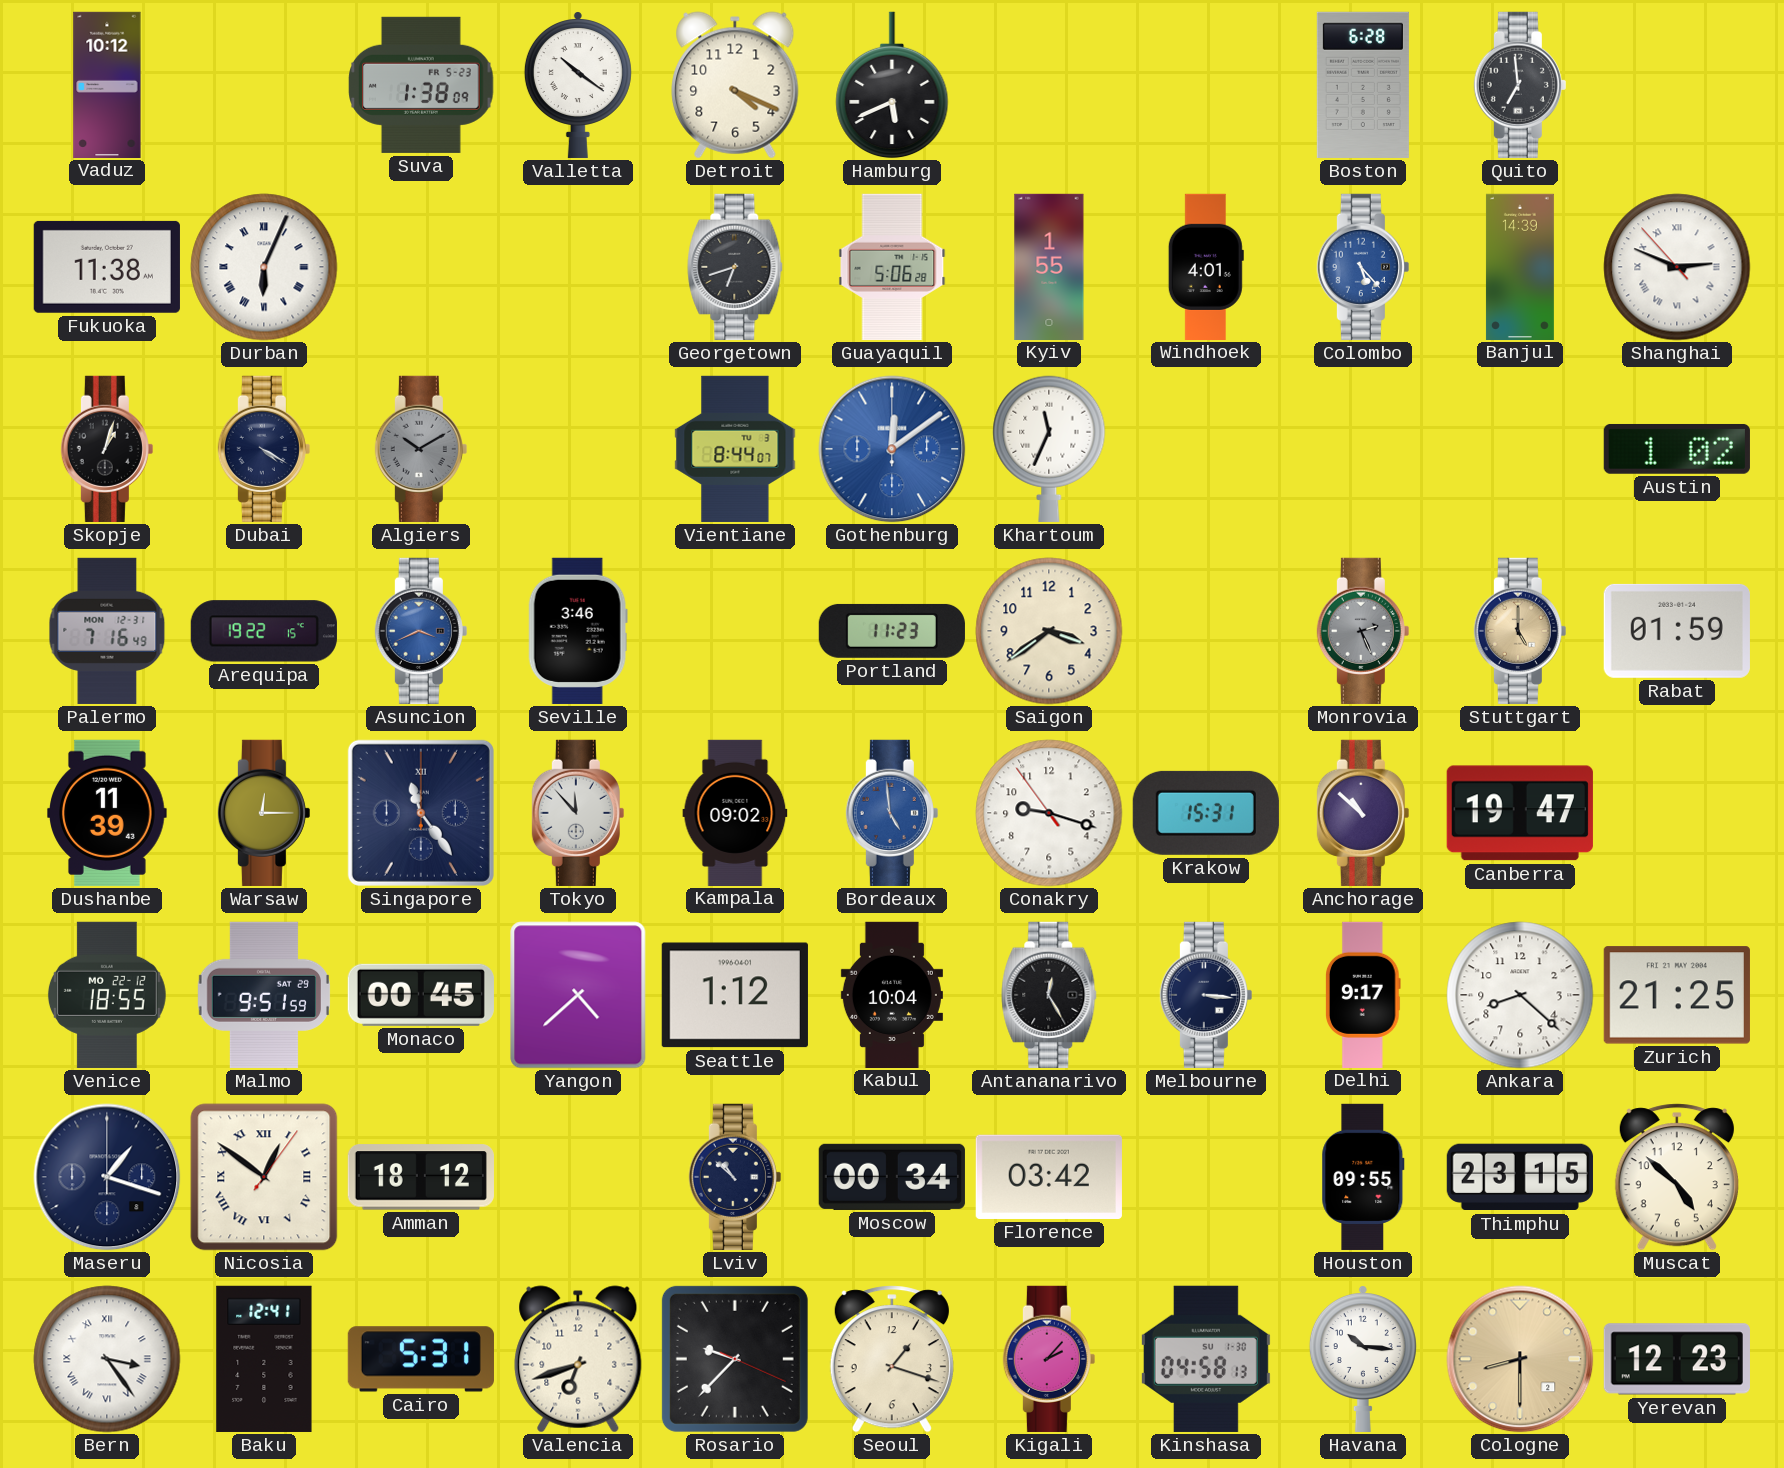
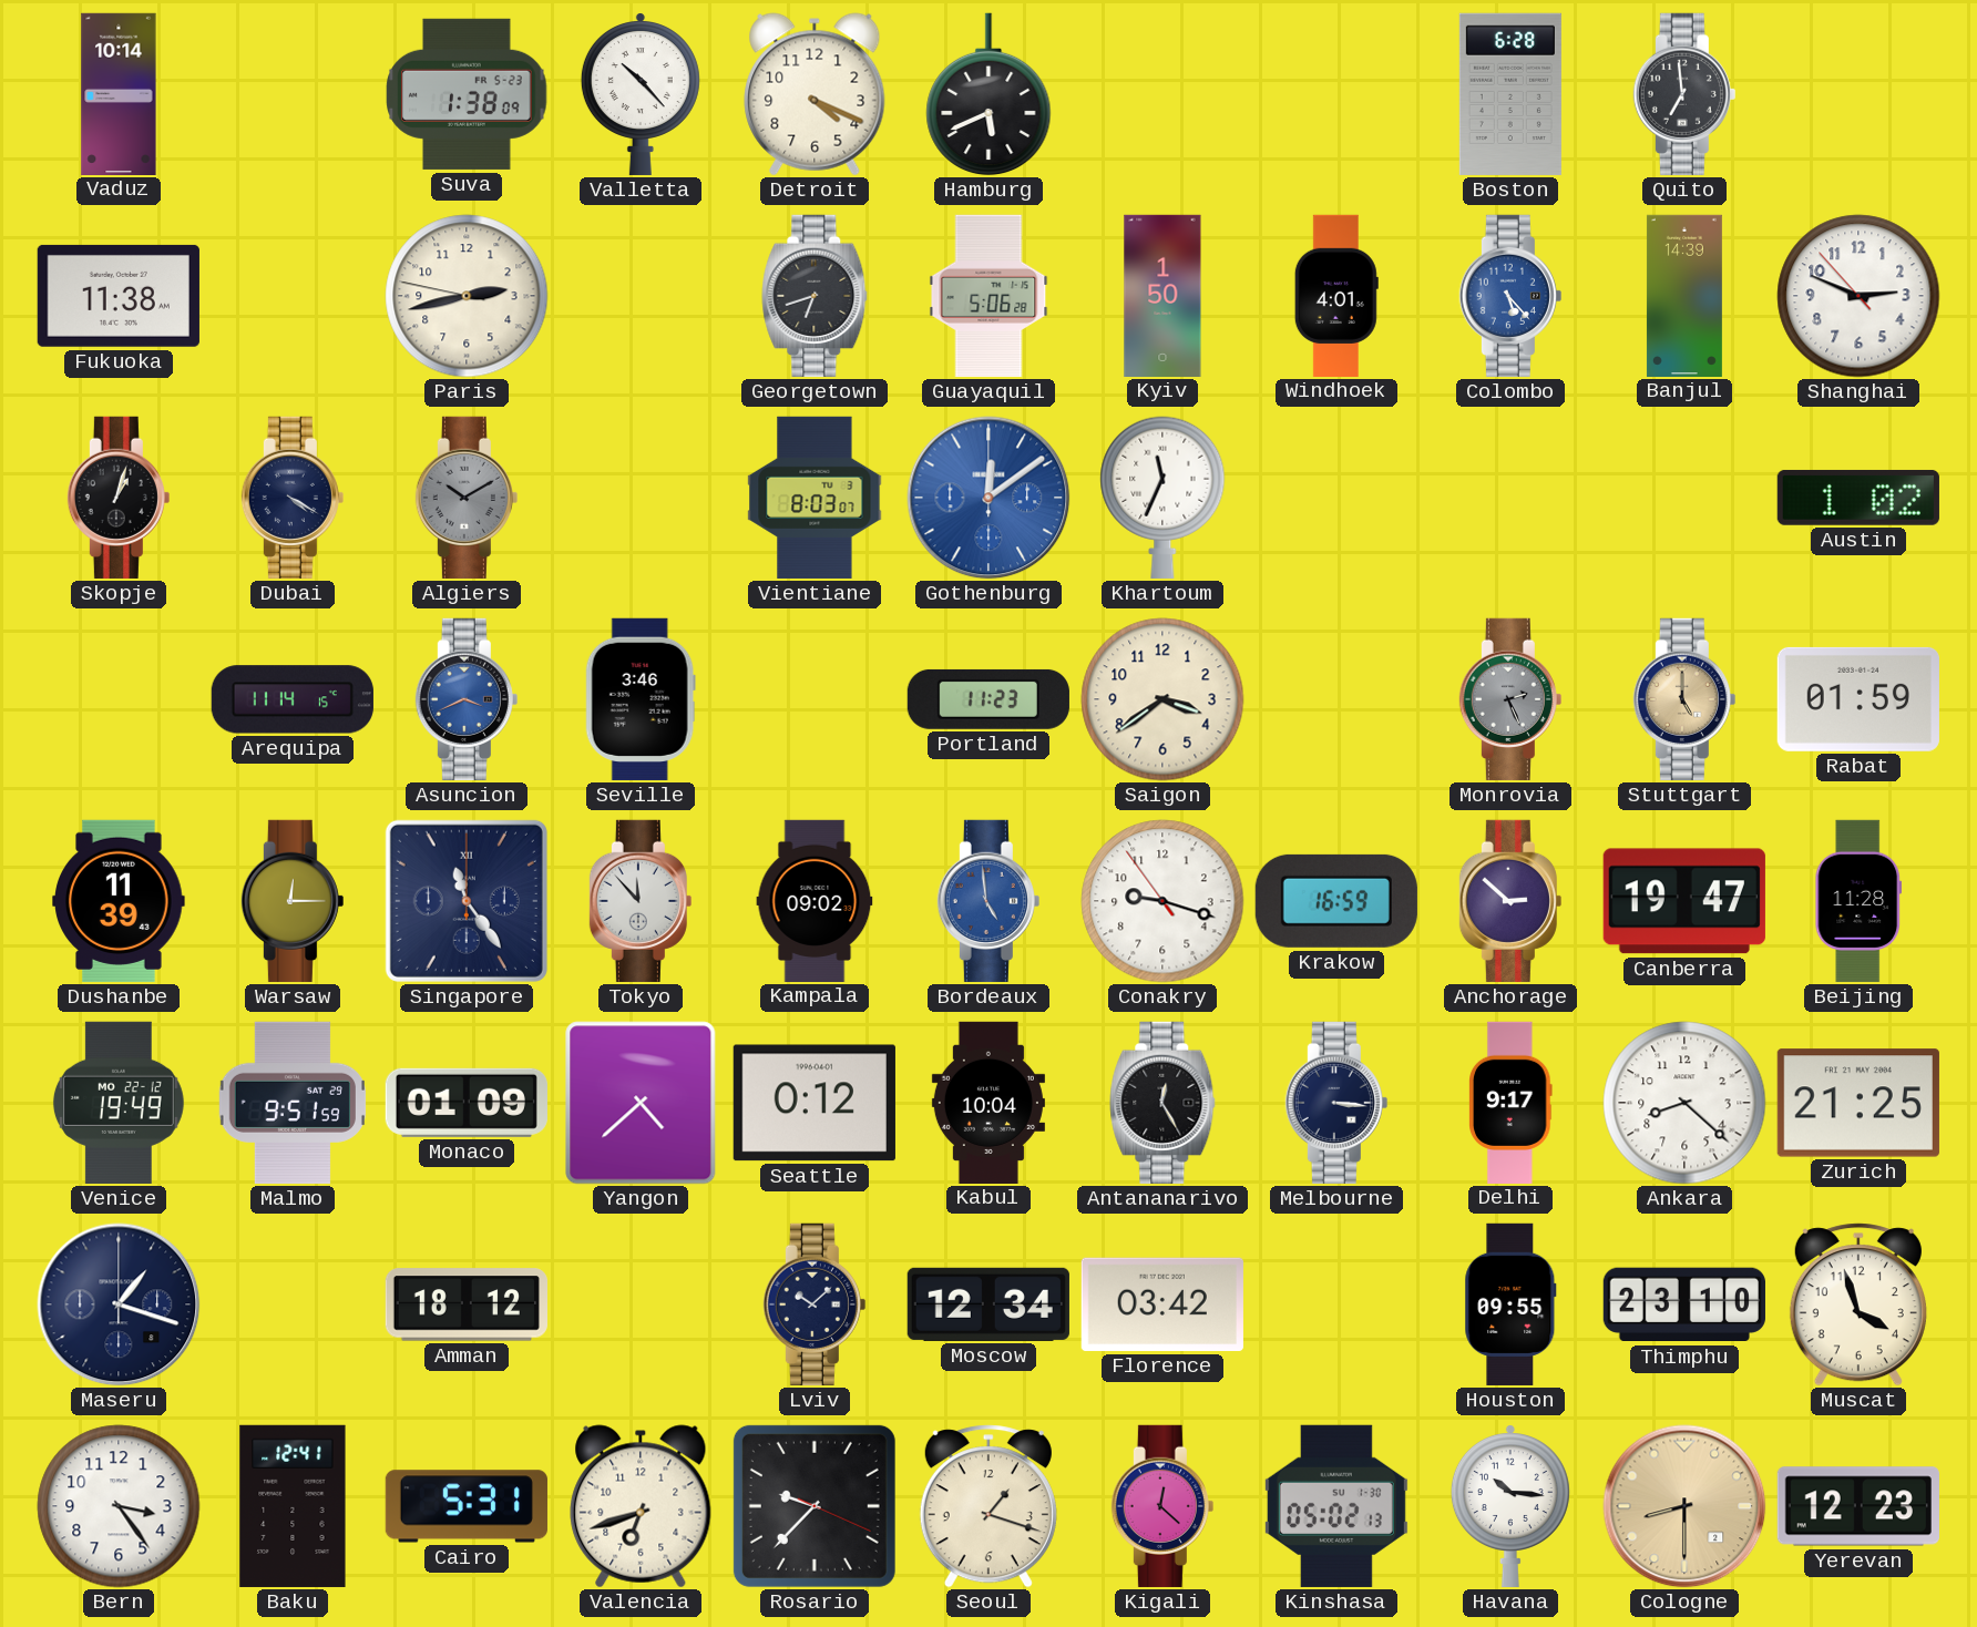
Vaduz: 10:12 -> 10:14
Valletta: 10:21 -> 10:23
Durban: 6:04 -> none
Paris: none -> 2:42
Kyiv: 1:55 -> 1:50
Shanghai numerals: Roman -> Arabic
Vientiane: 8:44 -> 8:03
Palermo: 7:16 -> none
Arequipa: 19:22 -> 11:14
Krakow: 15:31 -> 16:59
Anchorage: 10:52 -> 2:52
Beijing: none -> 11:28
Venice: 18:55 -> 19:49
Monaco: 00:45 -> 01:09
Seattle: 1:12 -> 0:12
Nicosia: 12:51 -> none
Lviv: 10:52 -> 10:08
Moscow: 00:34 -> 12:34
Thimphu: 23:15 -> 23:10
Muscat: 4:52 -> 3:57
Bern numerals: Roman -> Arabic
Kigali: 2:07 -> 12:22
Kinshasa: 04:58 -> 05:02
